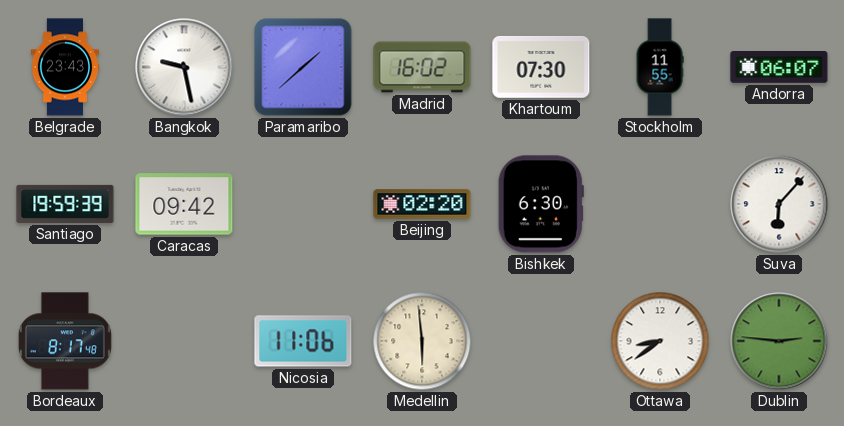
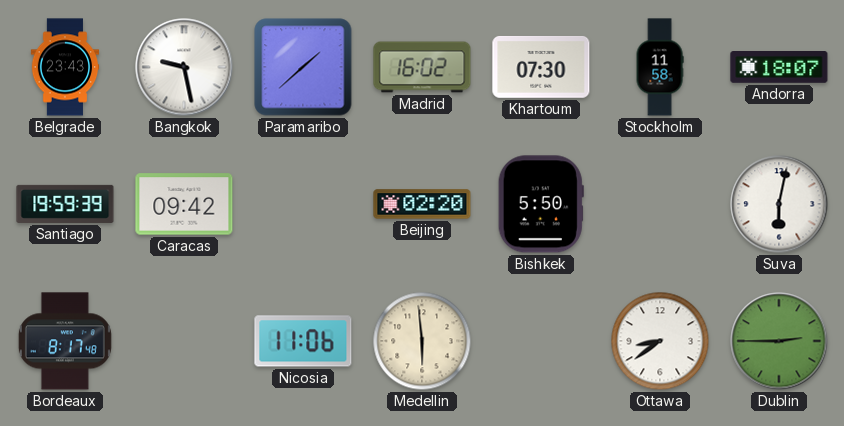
Stockholm: 11:55 -> 11:58
Andorra: 06:07 -> 18:07
Bishkek: 6:30 -> 5:50
Suva: 6:07 -> 6:02
Dublin: 2:46 -> 2:45
